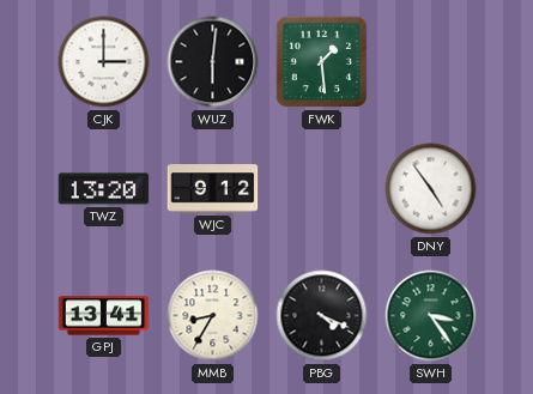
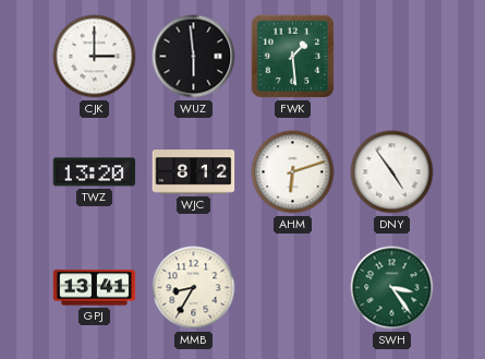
WUZ: 6:01 -> 5:59
WJC: 9:12 -> 8:12
AHM: none -> 6:12
PBG: 4:19 -> none
